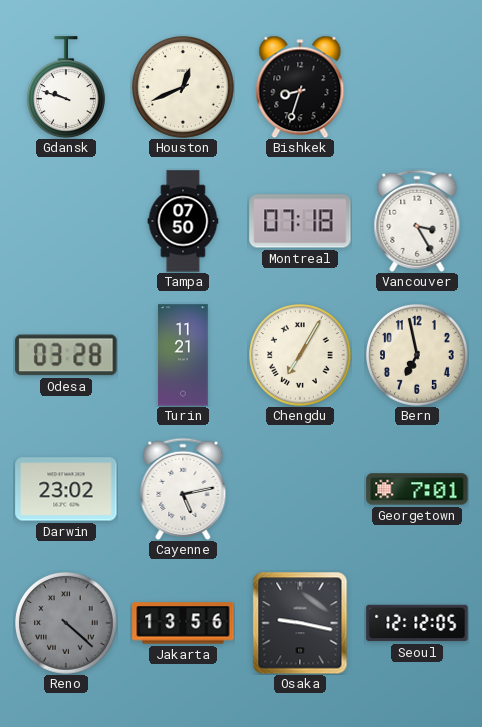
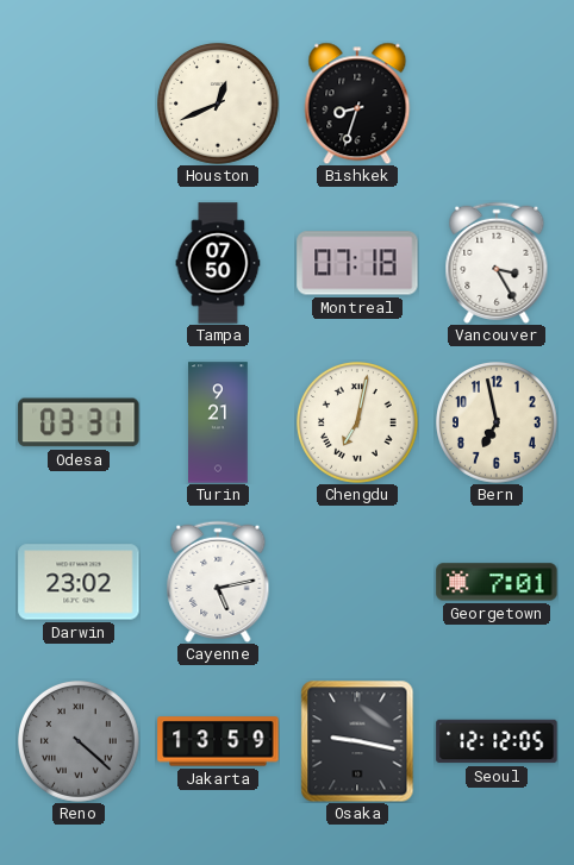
Gdansk: 9:48 -> none
Odesa: 03:28 -> 03:31
Turin: 11:21 -> 9:21
Chengdu: 7:05 -> 7:02
Jakarta: 13:56 -> 13:59
